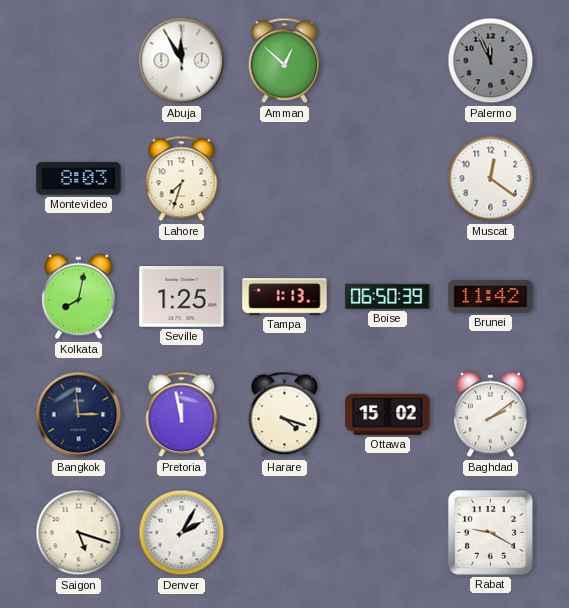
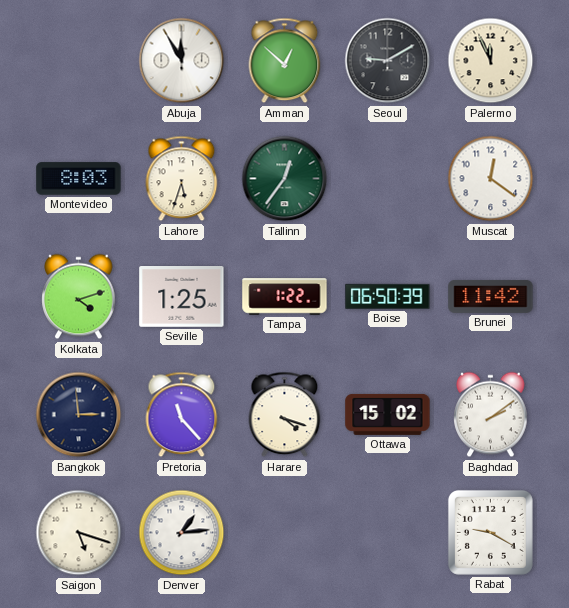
Seoul: none -> 9:10
Palermo dial: grey -> cream
Lahore: 7:33 -> 5:33
Tallinn: none -> 12:36
Kolkata: 8:02 -> 4:12
Tampa: 1:13 -> 1:22
Pretoria: 11:58 -> 11:23
Denver: 2:05 -> 1:14
